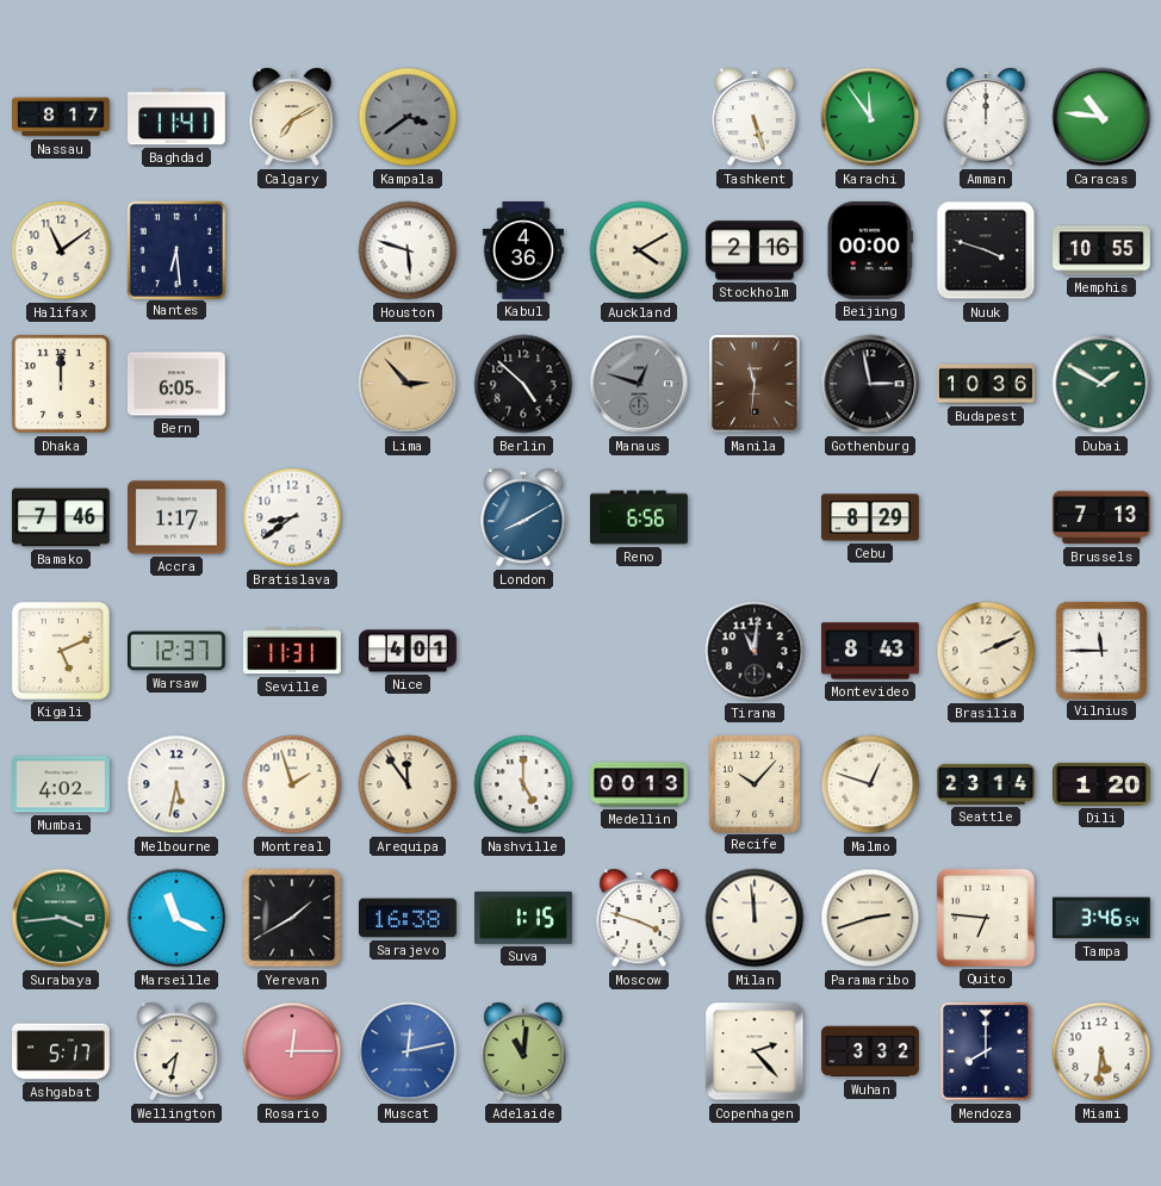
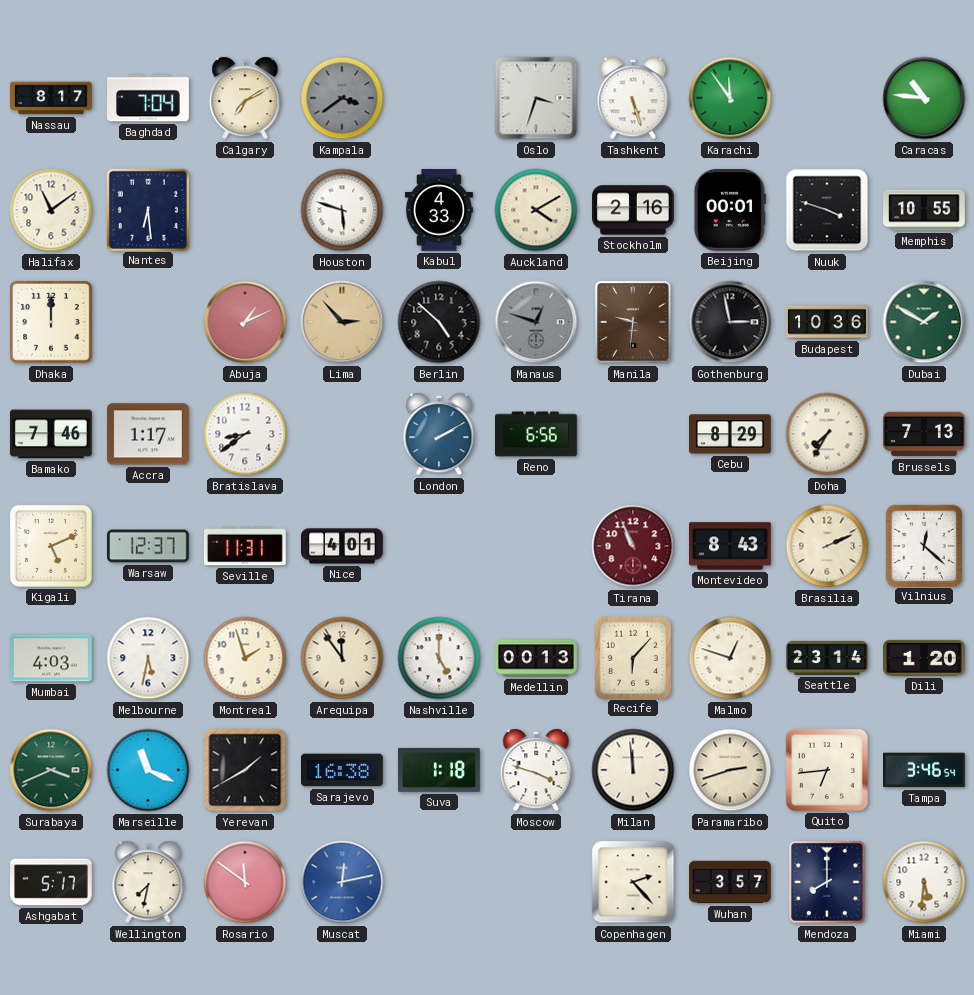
Baghdad: 11:41 -> 7:04
Oslo: none -> 3:33
Amman: 12:00 -> none
Kabul: 4:36 -> 4:33
Beijing: 00:00 -> 00:01
Bern: 6:05 -> none
Abuja: none -> 1:11
Manila: 11:31 -> 9:31
London: 8:10 -> 2:10
Doha: none -> 7:35
Tirana: 11:01 -> 10:56
Tirana dial: black -> burgundy
Vilnius: 11:45 -> 12:22
Mumbai: 4:02 -> 4:03
Recife: 10:07 -> 6:07
Surabaya: 3:44 -> 3:41
Suva: 1:15 -> 1:18
Quito: 6:46 -> 6:44
Rosario: 12:15 -> 11:51
Adelaide: 11:01 -> none
Wuhan: 3:32 -> 3:57
